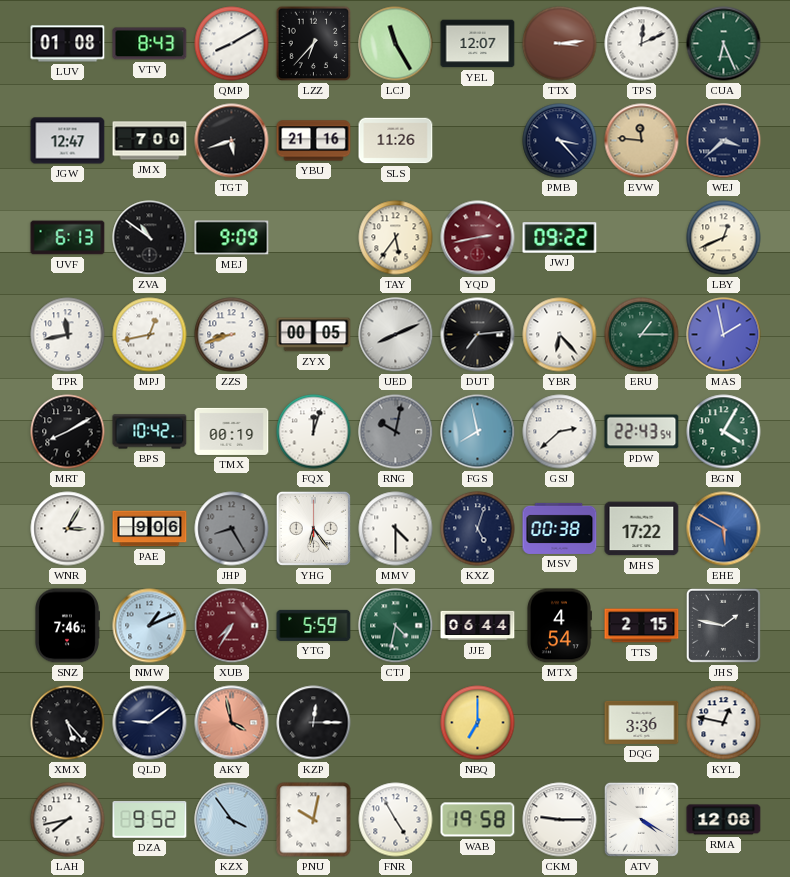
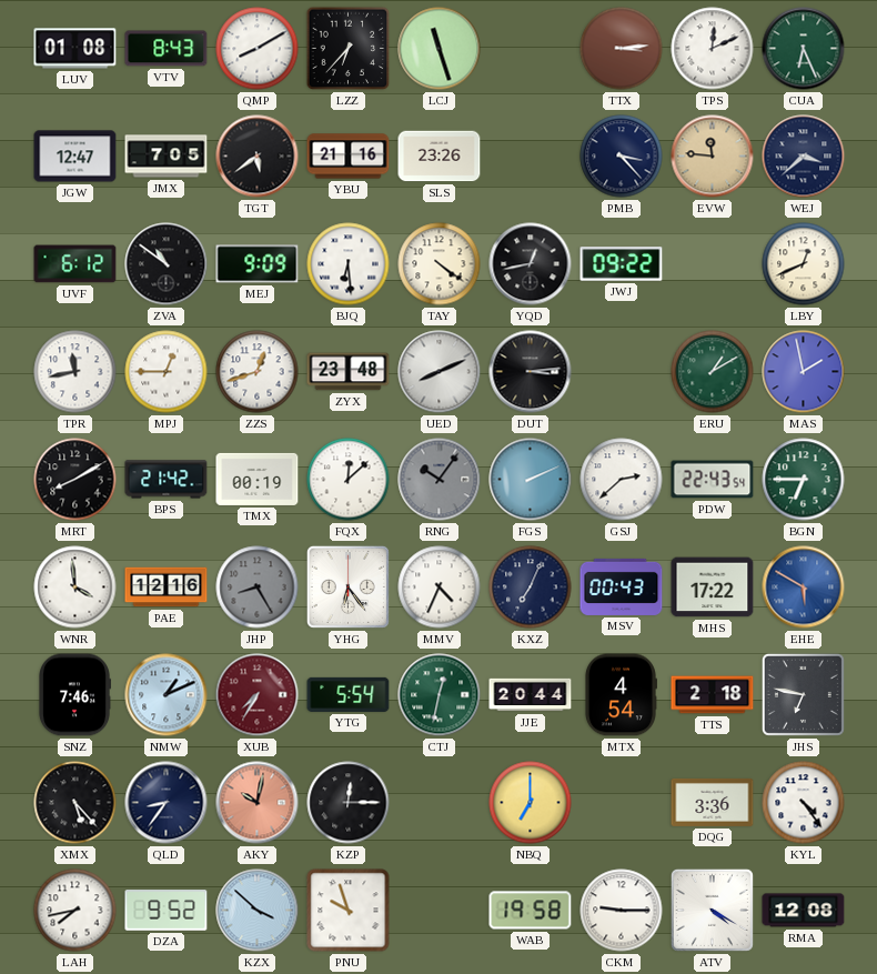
LCJ: 11:25 -> 11:27
YEL: 12:07 -> none
JMX: 7:00 -> 7:05
TGT: 5:42 -> 5:39
SLS: 11:26 -> 23:26
UVF: 6:13 -> 6:12
BJQ: none -> 6:29
TAY: 5:36 -> 4:21
YQD: 2:43 -> 12:43
YQD dial: burgundy -> black
MPJ: 12:43 -> 12:45
ZZS: 8:42 -> 12:42
ZYX: 00:05 -> 23:48
DUT: 7:14 -> 3:14
YBR: 6:23 -> none
ERU: 1:15 -> 1:10
BPS: 10:42 -> 21:42
FQX: 12:03 -> 12:08
RNG: 10:02 -> 10:06
FGS: 7:58 -> 2:11
BGN: 4:05 -> 6:45
WNR: 3:05 -> 3:59
PAE: 9:06 -> 12:16
MMV: 4:30 -> 4:34
KXZ: 5:03 -> 7:04
MSV: 00:38 -> 00:43
YTG: 5:59 -> 5:54
CTJ: 4:32 -> 12:32
JJE: 06:44 -> 20:44
TTS: 2:15 -> 2:18
JHS: 1:47 -> 6:47
QLD: 9:09 -> 8:36
AKY: 3:58 -> 10:02
KYL: 12:47 -> 4:24
KZX: 3:54 -> 3:52
PNU: 10:02 -> 9:57
FNR: 4:55 -> none
